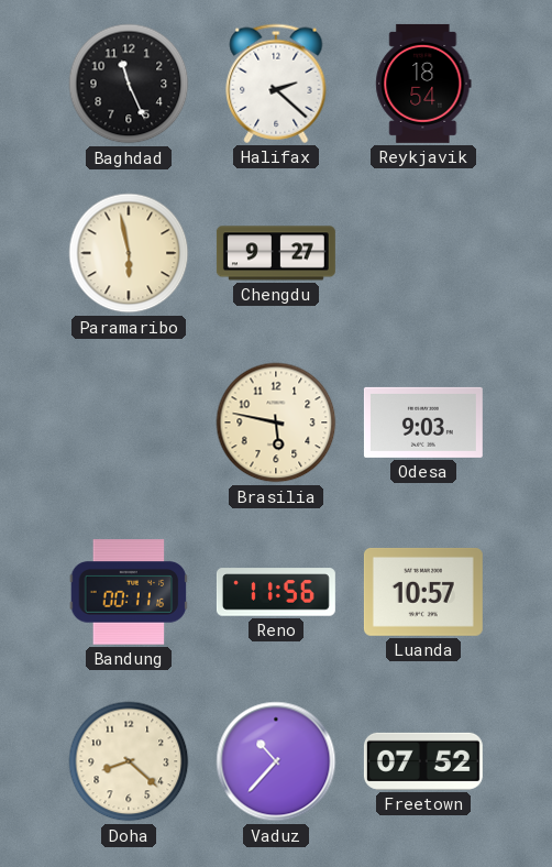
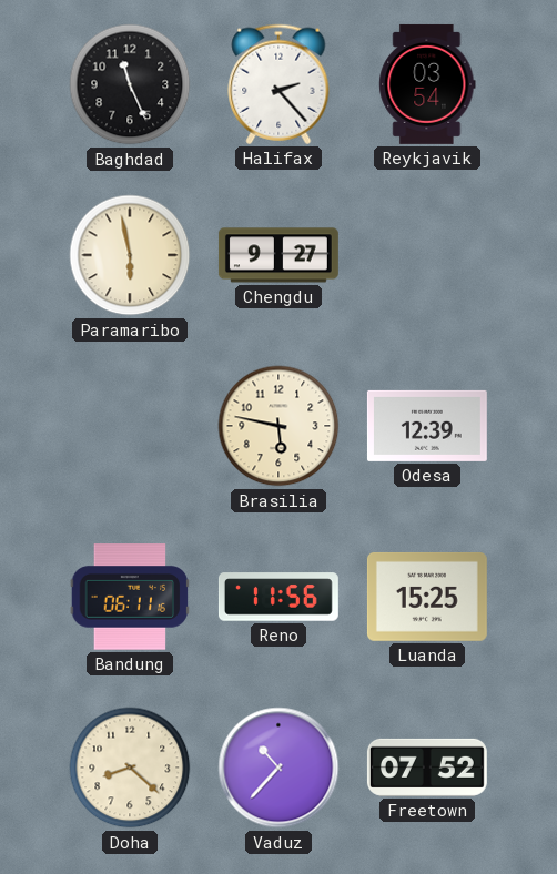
Halifax: 2:22 -> 2:23
Reykjavik: 18:54 -> 03:54
Odesa: 9:03 -> 12:39
Bandung: 00:11 -> 06:11
Luanda: 10:57 -> 15:25
